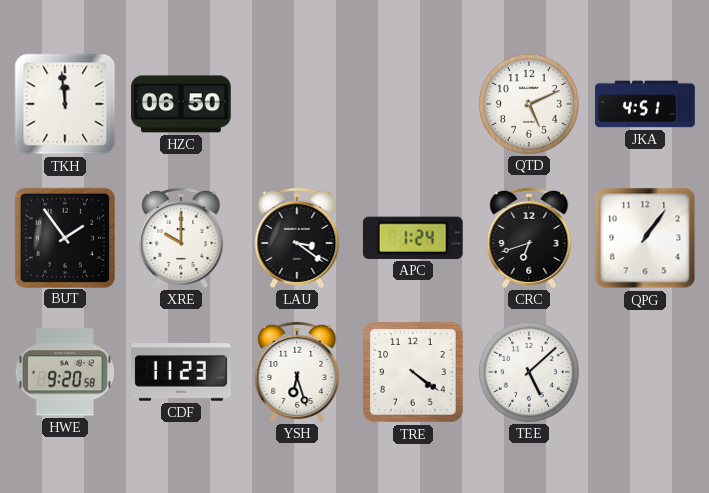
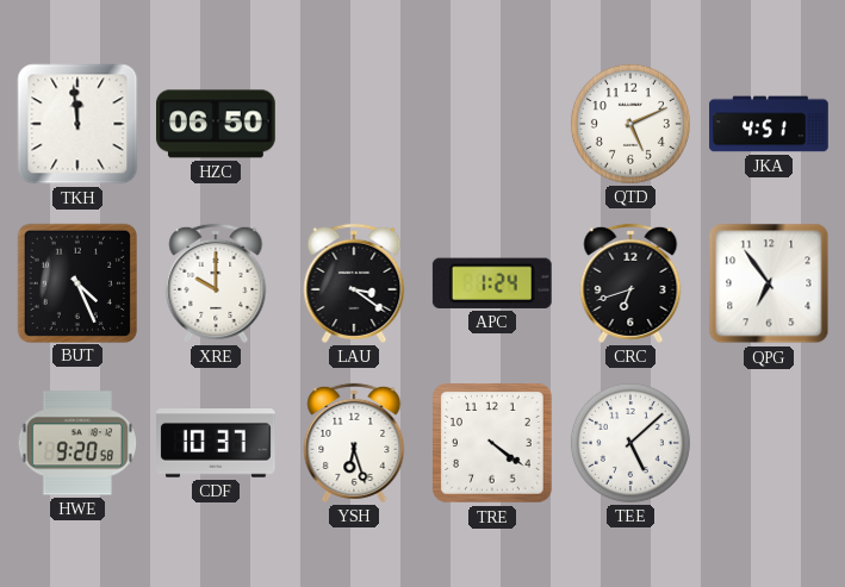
BUT: 1:54 -> 4:26
QPG: 1:06 -> 6:54
CDF: 11:23 -> 10:37
